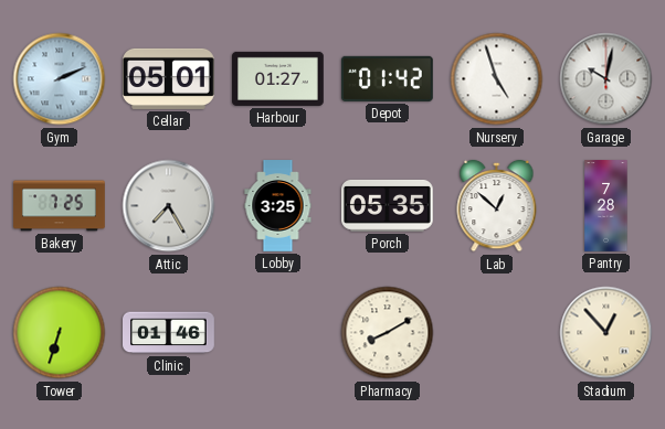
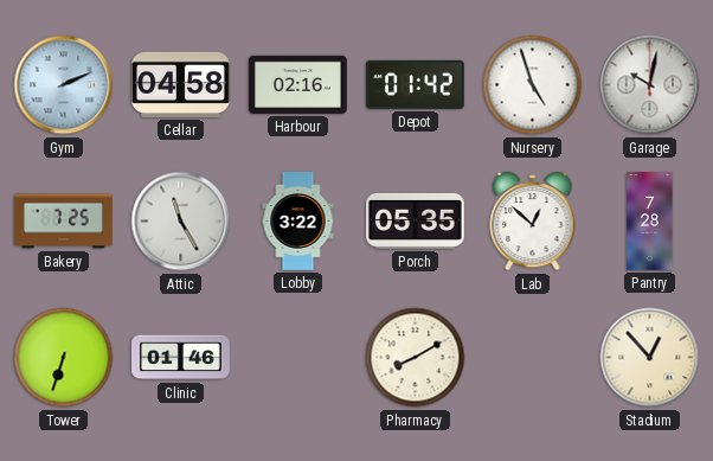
Cellar: 05:01 -> 04:58
Harbour: 01:27 -> 02:16
Attic: 7:25 -> 11:25
Lobby: 3:25 -> 3:22
